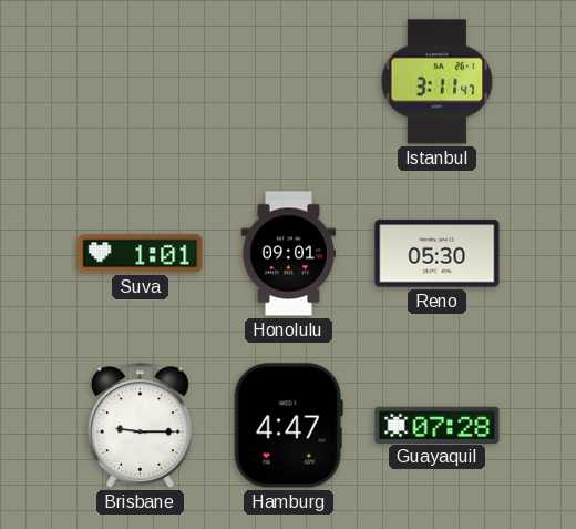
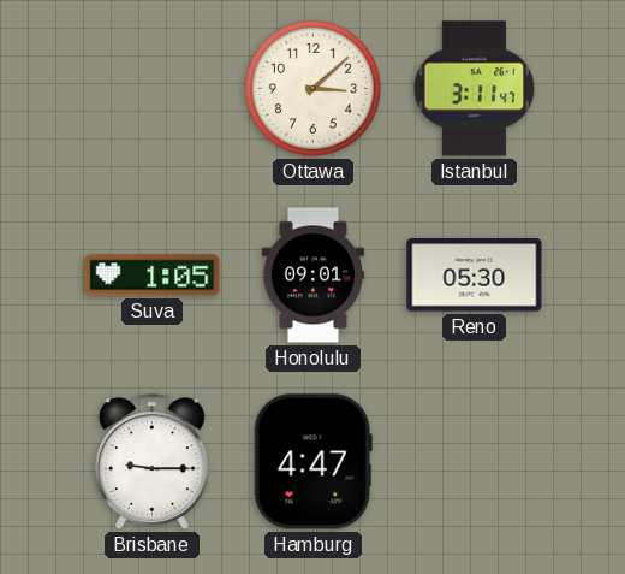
Ottawa: none -> 3:08
Suva: 1:01 -> 1:05
Guayaquil: 07:28 -> none
